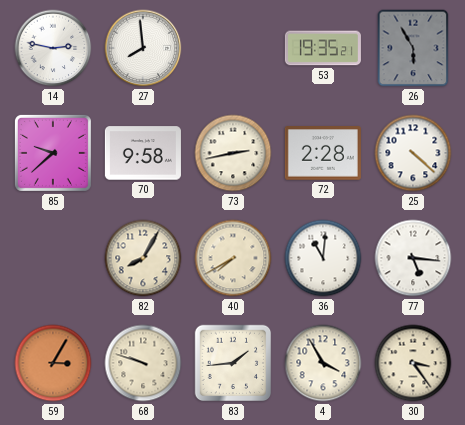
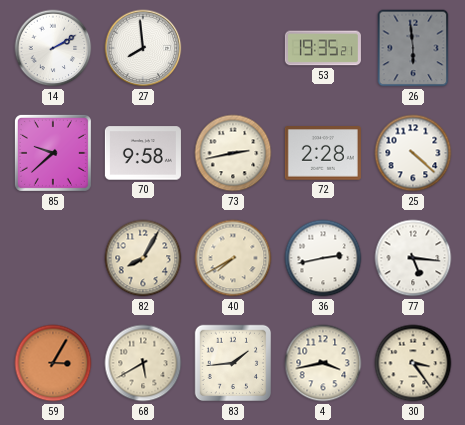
14: 2:47 -> 2:10
26: 5:55 -> 5:59
36: 11:01 -> 2:43
68: 9:48 -> 5:40
4: 3:55 -> 3:43
